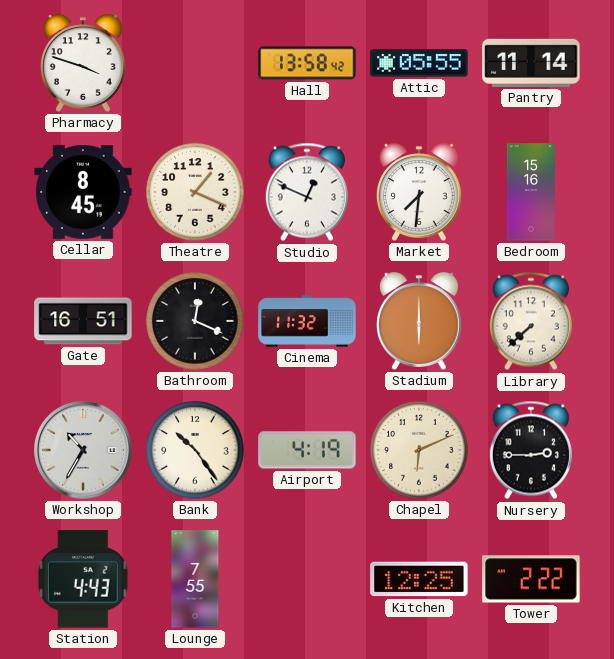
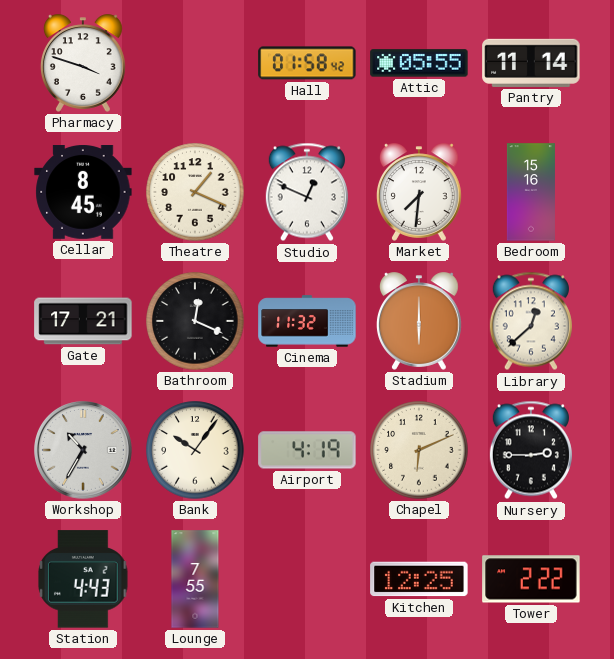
Hall: 13:58 -> 01:58
Gate: 16:51 -> 17:21
Library: 7:38 -> 12:38
Bank: 10:24 -> 10:06
